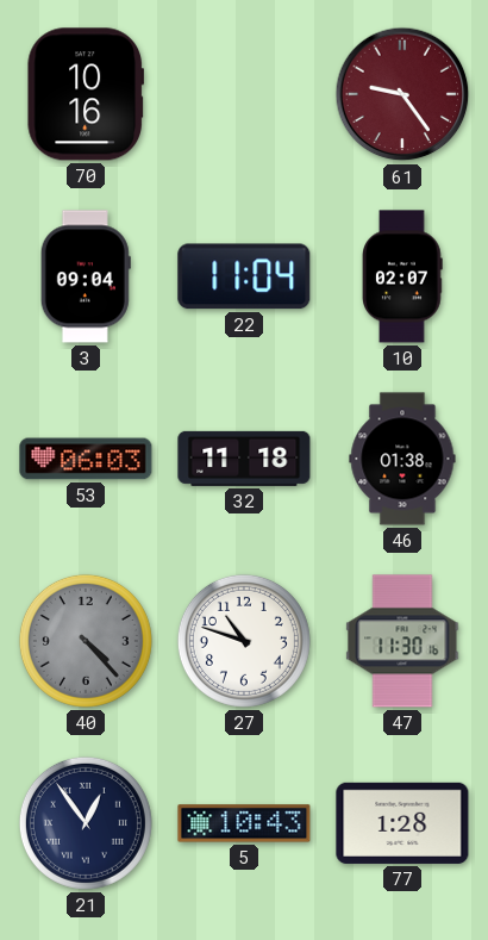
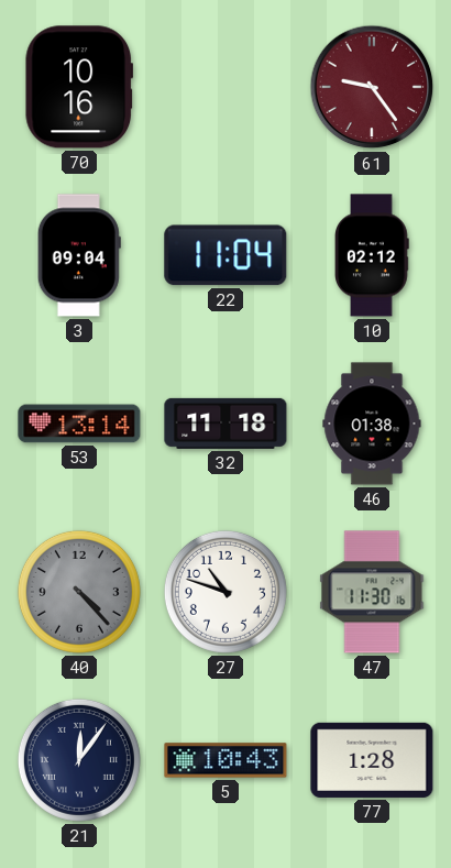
10: 02:07 -> 02:12
53: 06:03 -> 13:14
21: 12:54 -> 12:06
